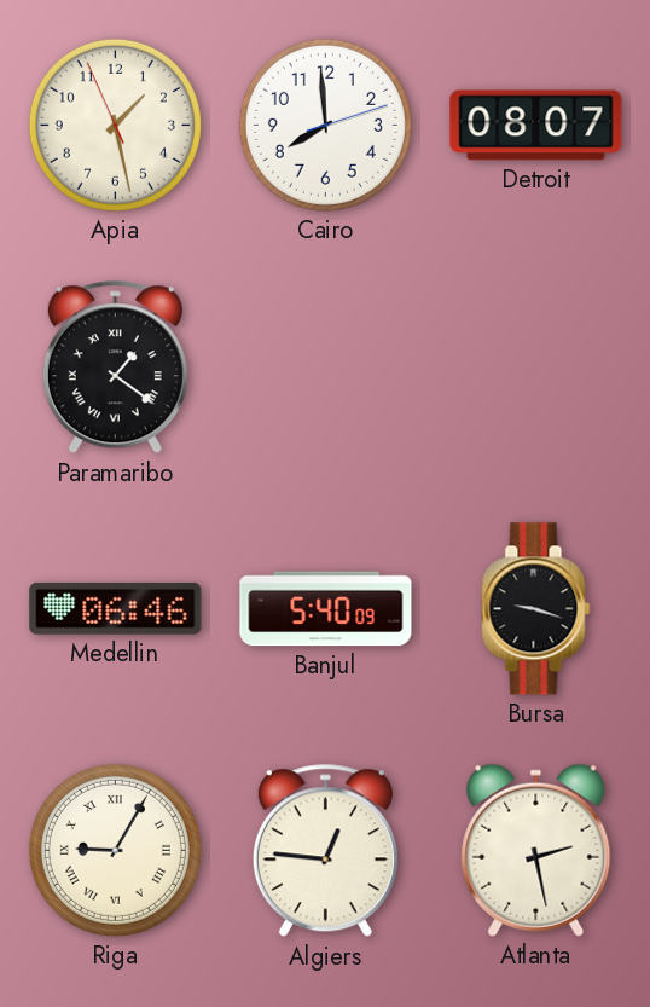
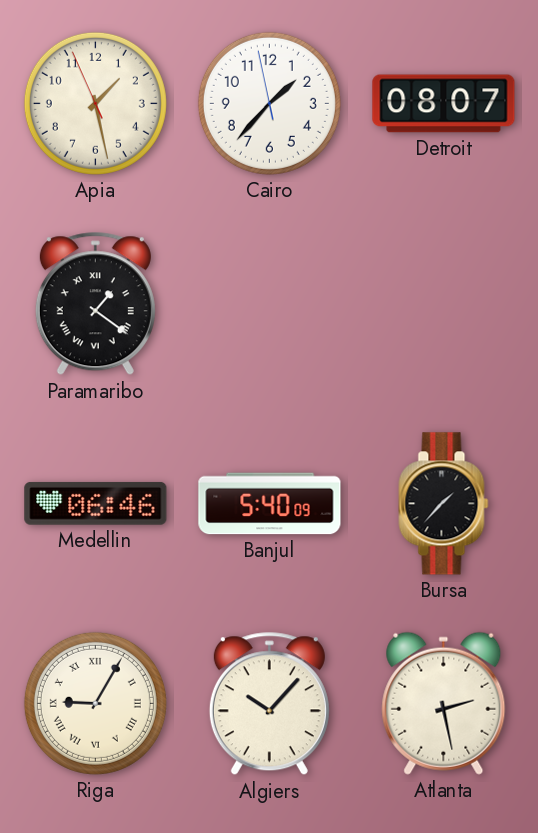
Cairo: 7:59 -> 1:36
Bursa: 9:18 -> 1:37
Algiers: 12:46 -> 10:07
